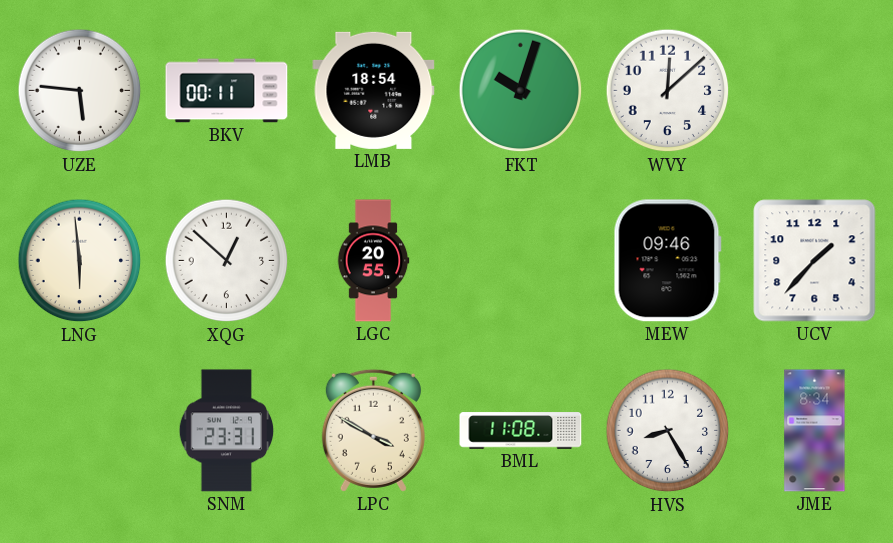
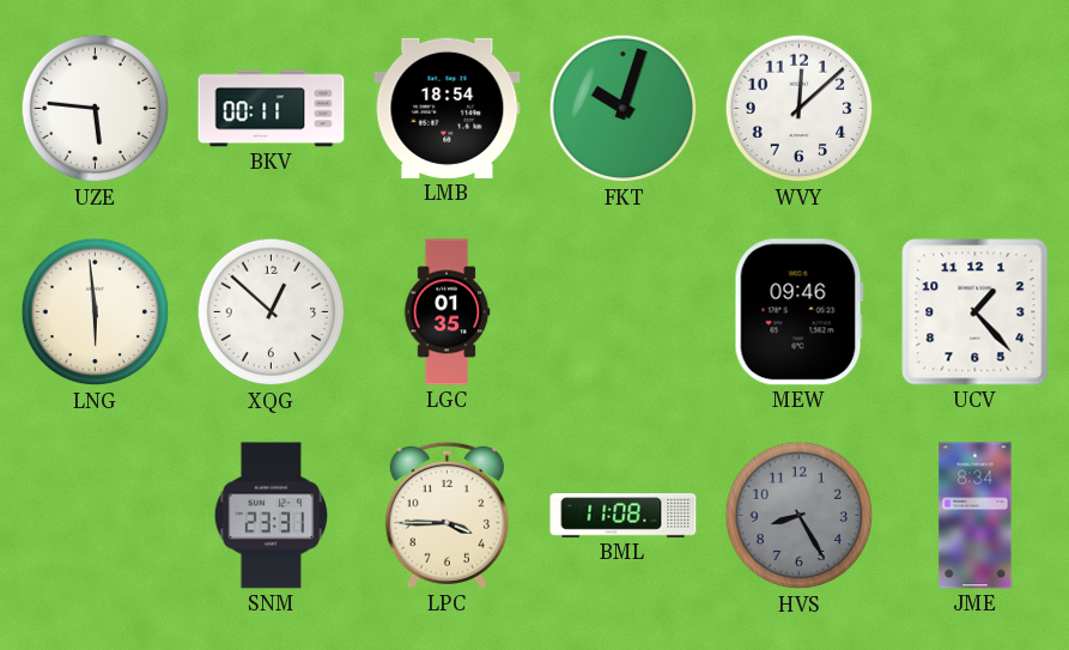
LGC: 20:55 -> 01:35
UCV: 1:37 -> 1:23
LPC: 3:50 -> 3:45
HVS dial: white -> grey
